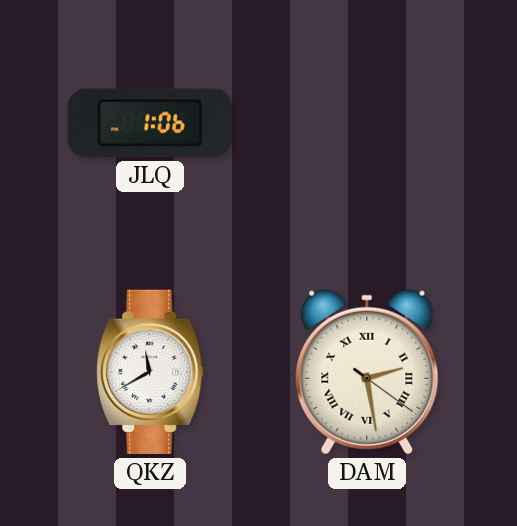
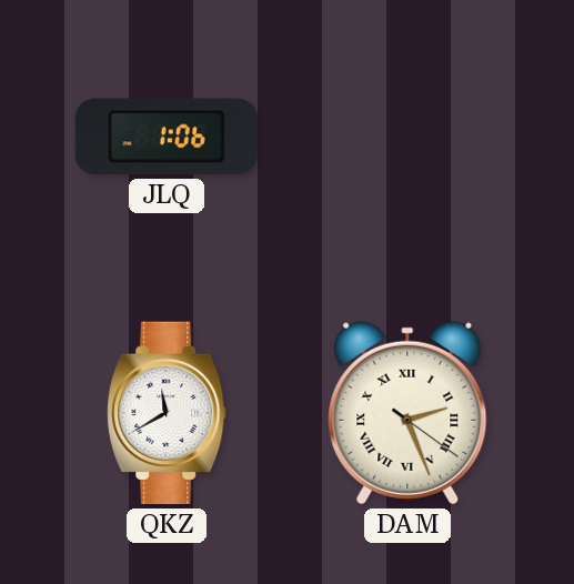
DAM: 2:28 -> 2:26
